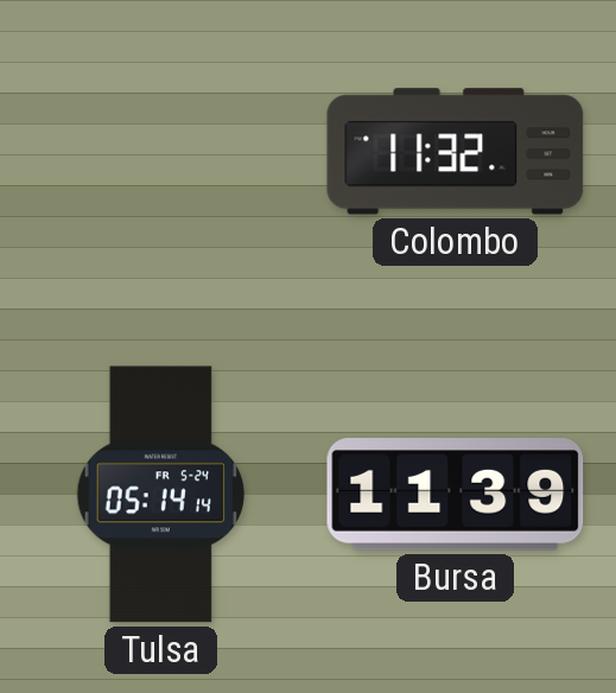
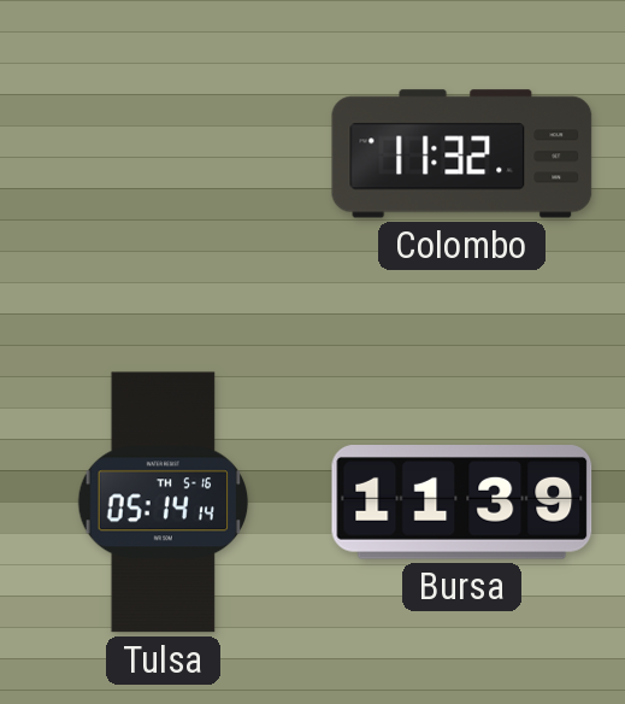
Tulsa date: FR 5-24 -> TH 5-16
